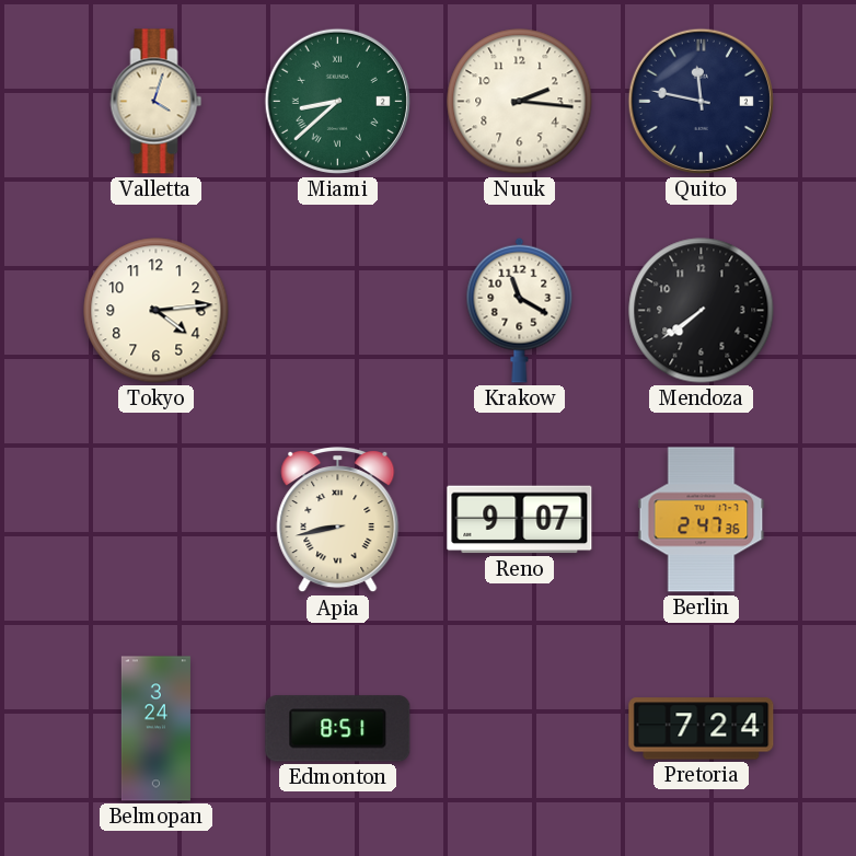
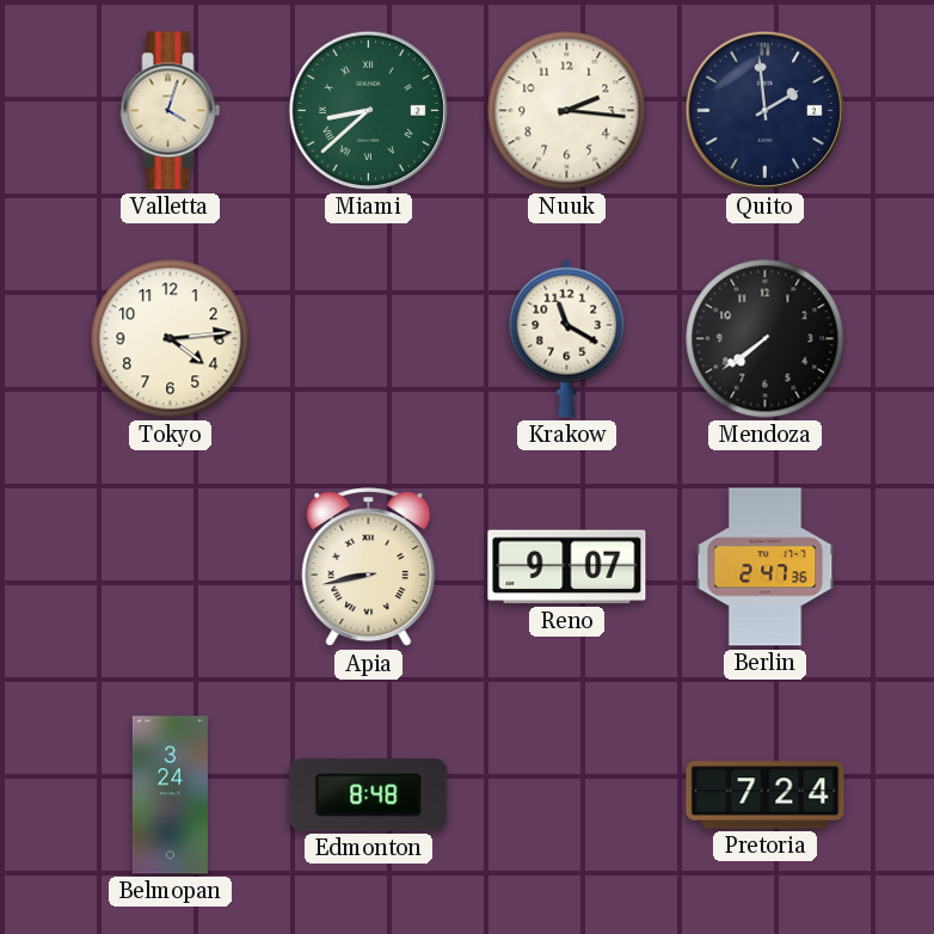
Quito: 11:47 -> 1:59
Edmonton: 8:51 -> 8:48
